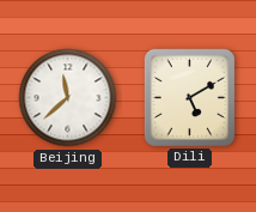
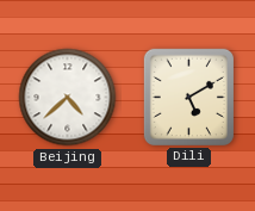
Beijing: 11:38 -> 4:38
